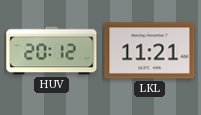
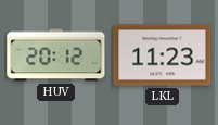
LKL: 11:21 -> 11:23
